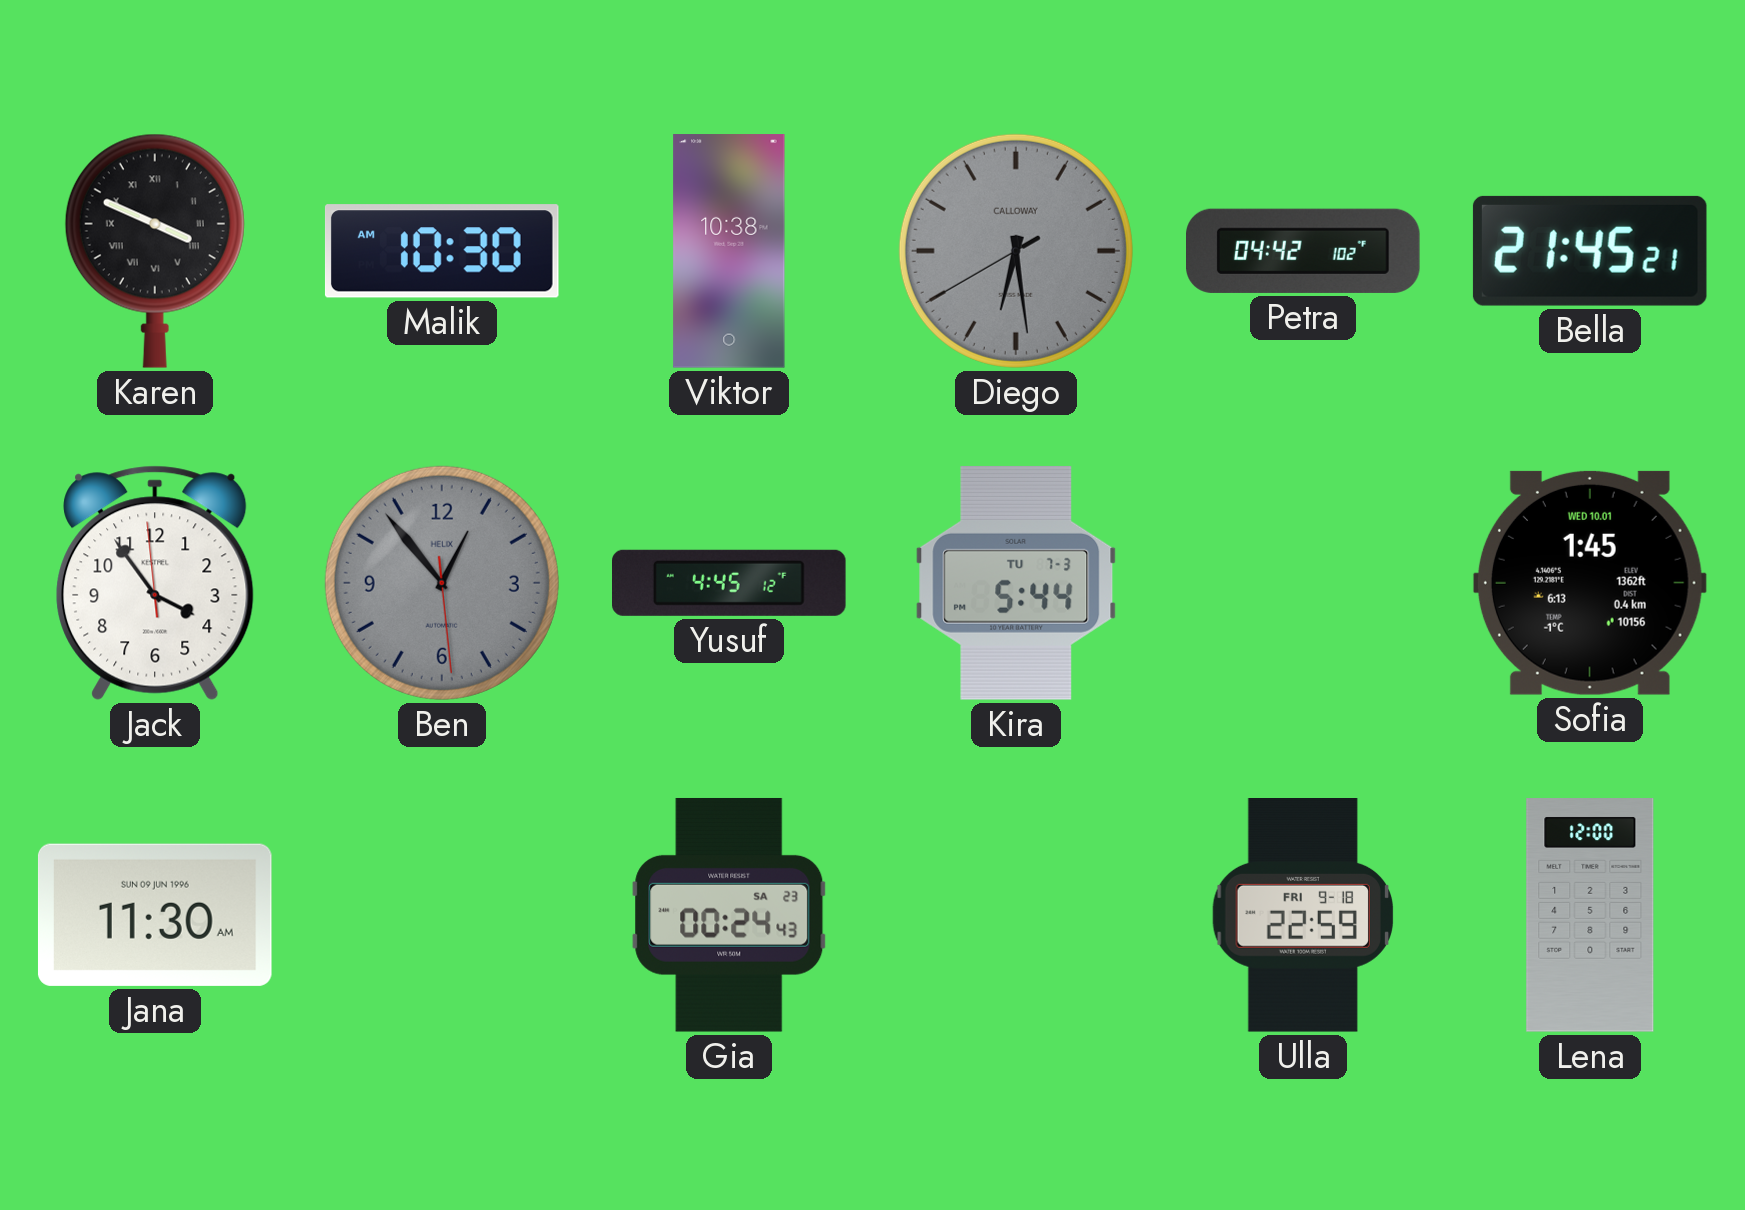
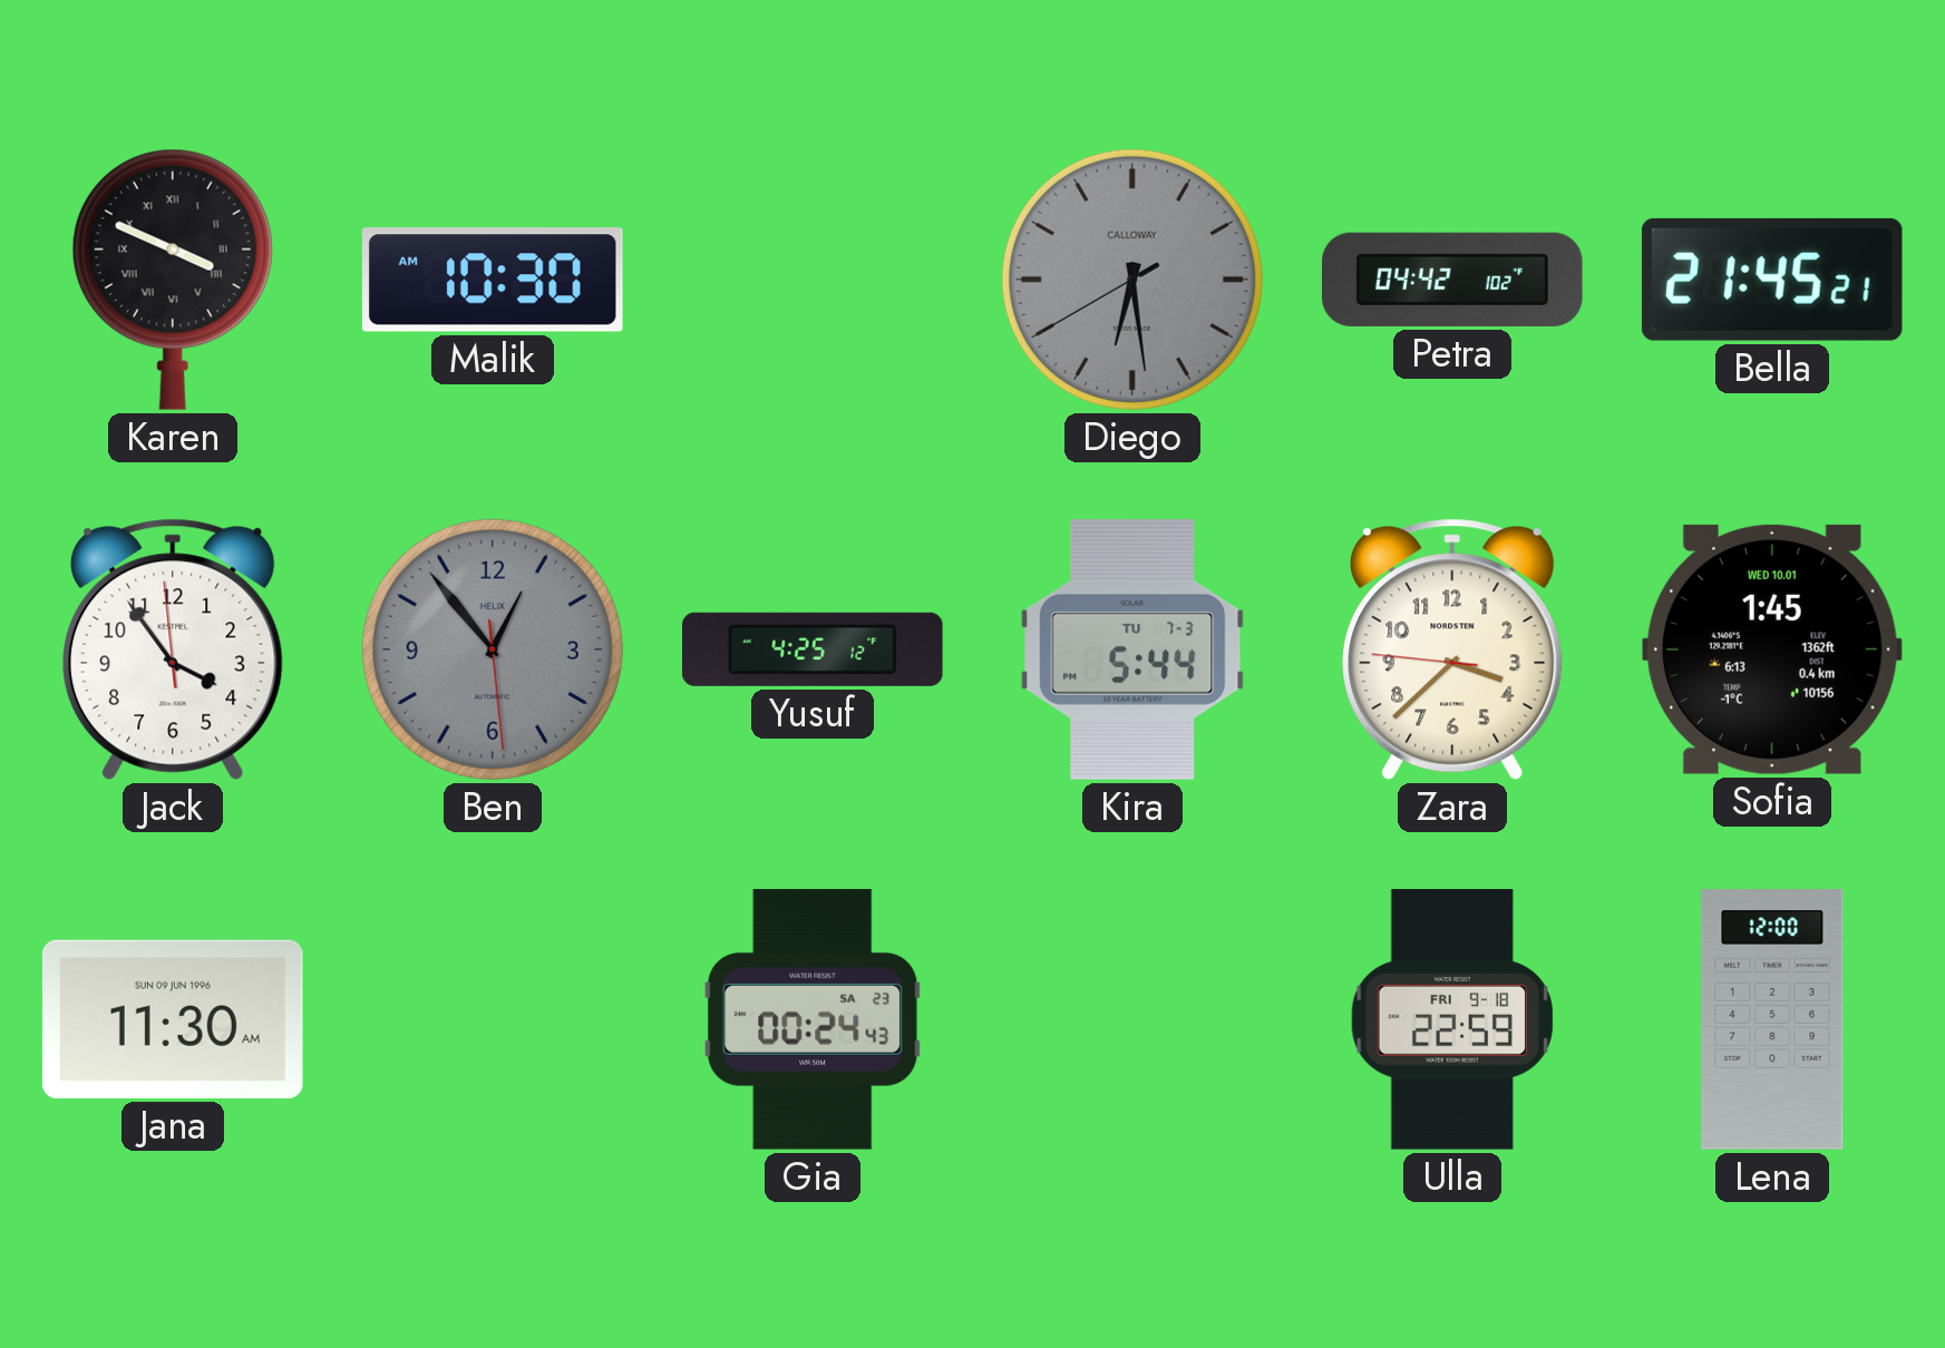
Viktor: 10:38 -> none
Yusuf: 4:45 -> 4:25
Zara: none -> 3:37
